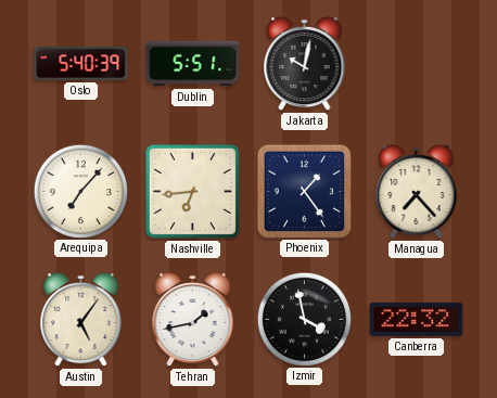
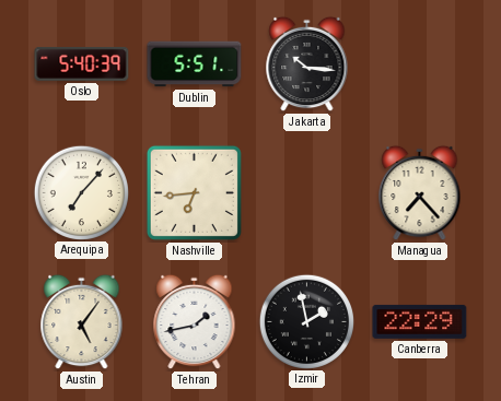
Jakarta: 10:02 -> 10:16
Phoenix: 1:24 -> none
Izmir: 3:58 -> 1:58
Canberra: 22:32 -> 22:29
